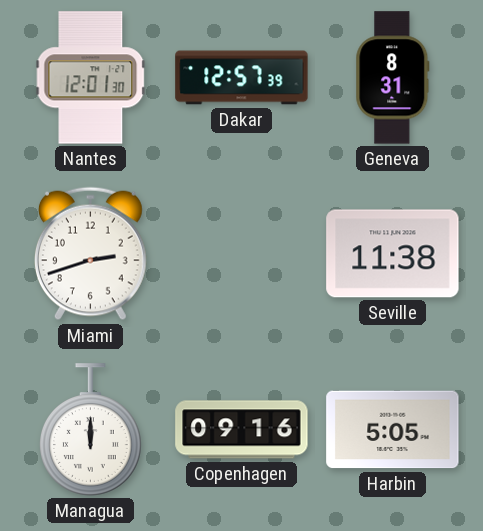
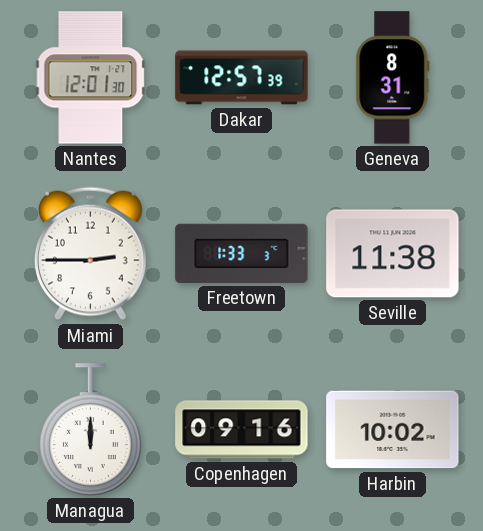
Miami: 2:42 -> 2:45
Freetown: none -> 1:33
Harbin: 5:05 -> 10:02
